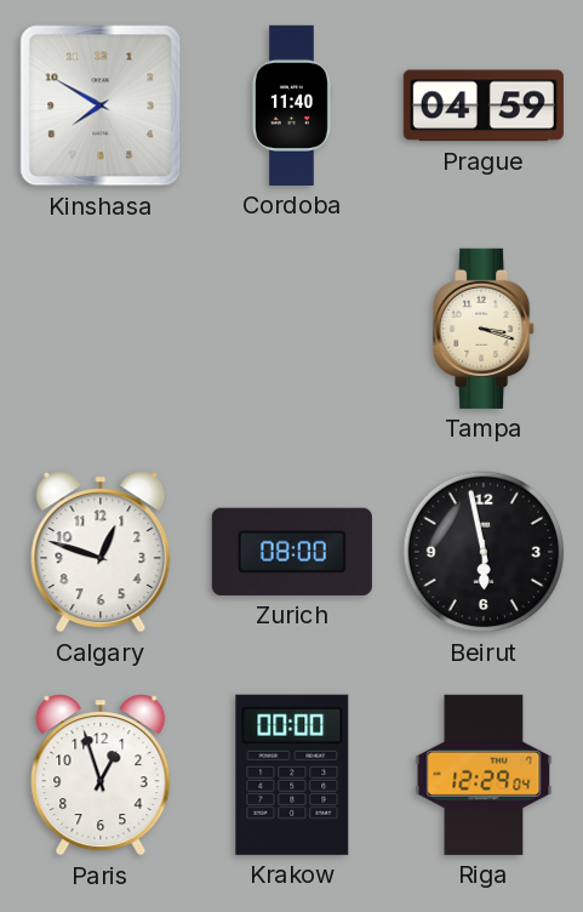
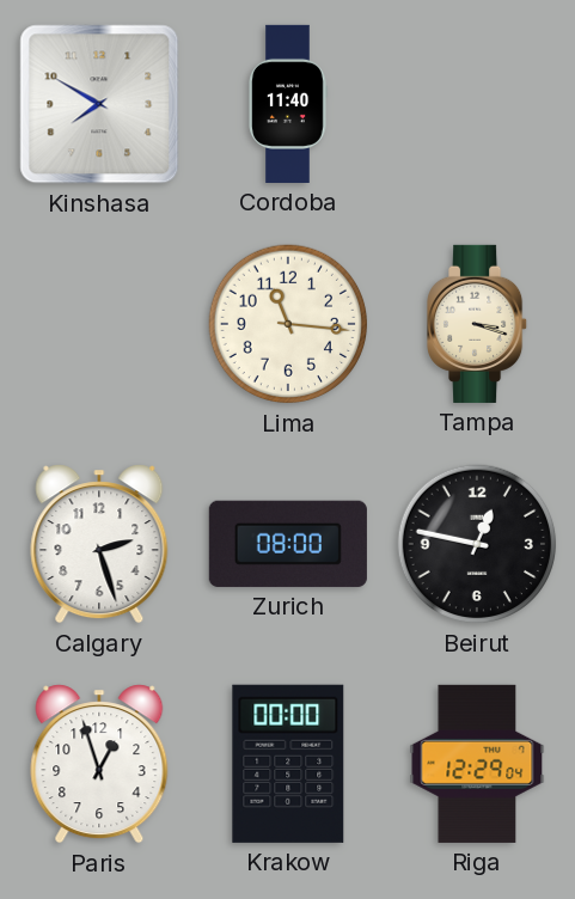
Prague: 04:59 -> none
Lima: none -> 11:16
Calgary: 12:48 -> 2:27
Beirut: 5:58 -> 12:47
